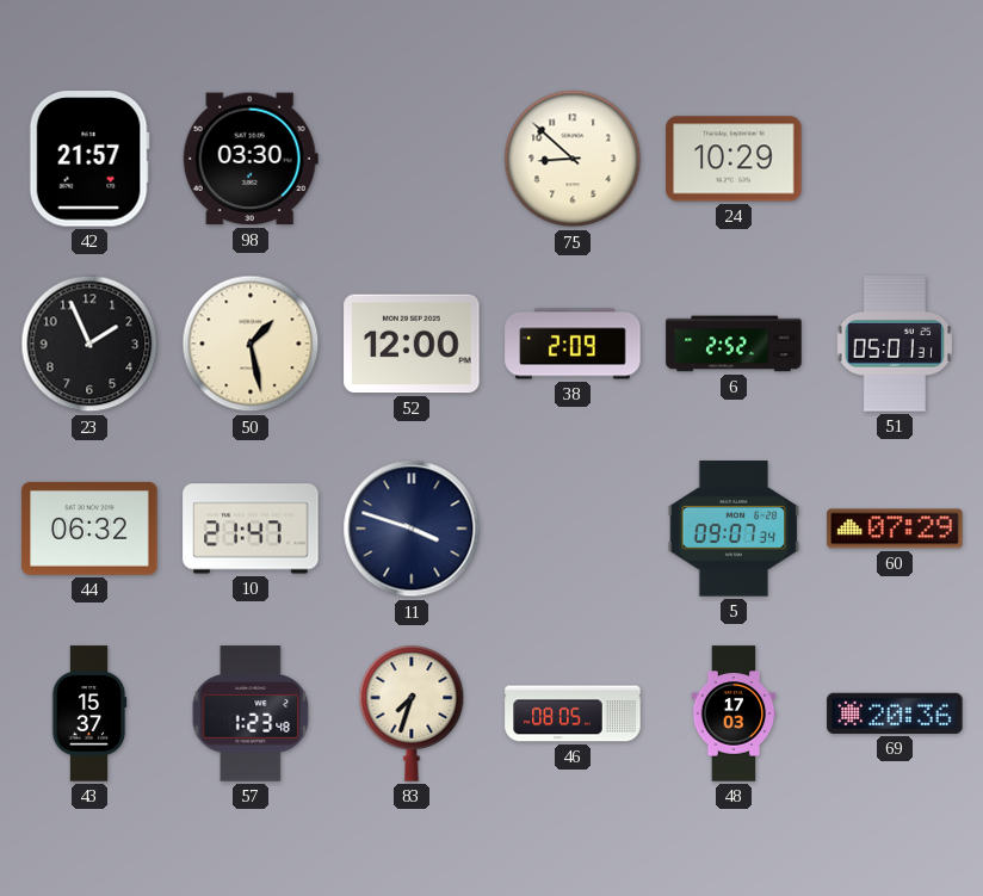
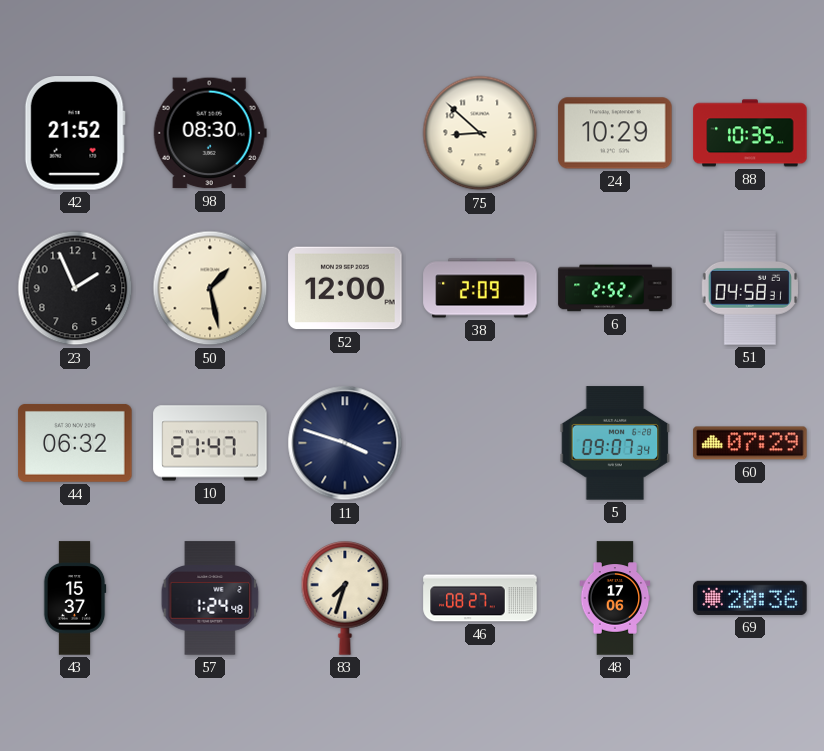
42: 21:57 -> 21:52
98: 03:30 -> 08:30
88: none -> 10:35
51: 05:01 -> 04:58
57: 1:23 -> 1:24
46: 08:05 -> 08:27
48: 17:03 -> 17:06
